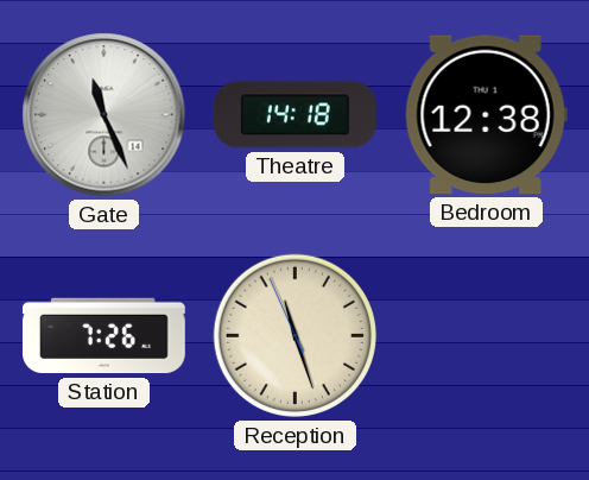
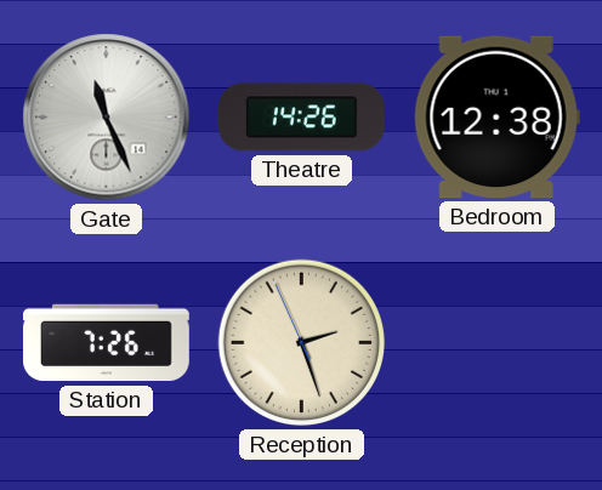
Theatre: 14:18 -> 14:26
Reception: 11:26 -> 2:26
